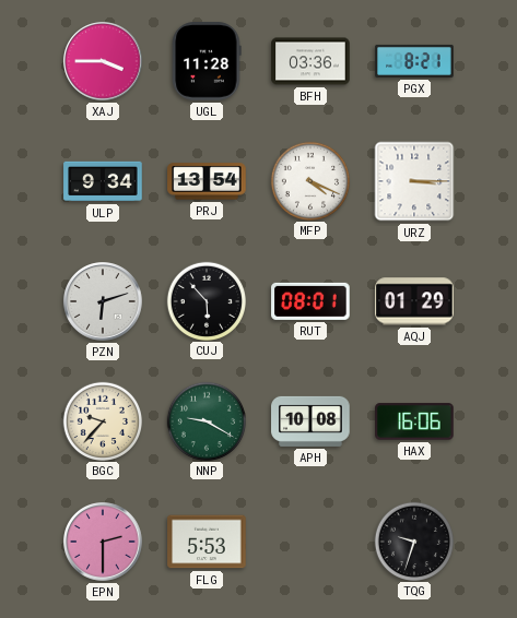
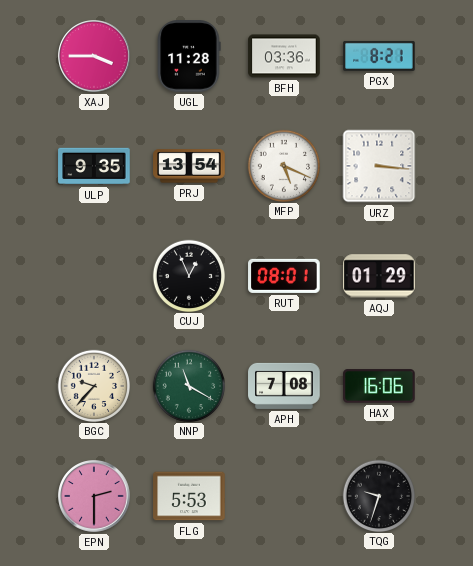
ULP: 9:34 -> 9:35
MFP: 4:19 -> 5:19
URZ: 3:15 -> 3:16
PZN: 6:12 -> none
CUJ: 5:53 -> 12:56
NNP: 9:20 -> 11:20
APH: 10:08 -> 7:08
